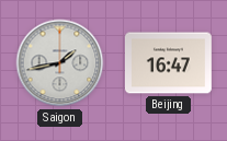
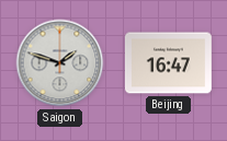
Saigon: 1:43 -> 1:48
